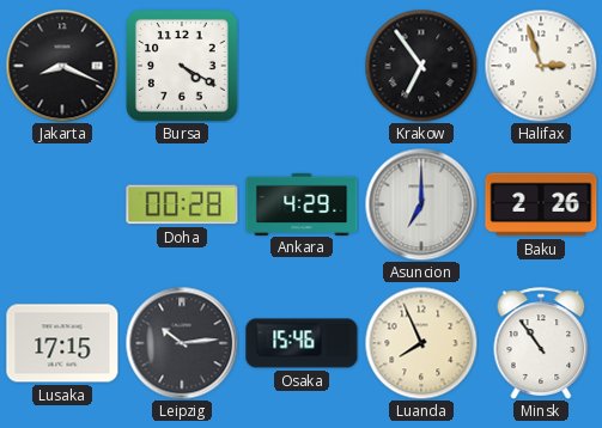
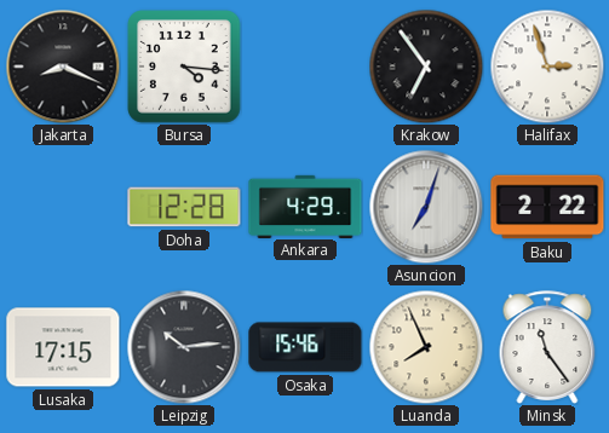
Bursa: 4:20 -> 4:16
Doha: 00:28 -> 12:28
Asuncion: 7:00 -> 7:03
Baku: 2:26 -> 2:22
Minsk: 10:54 -> 11:24
